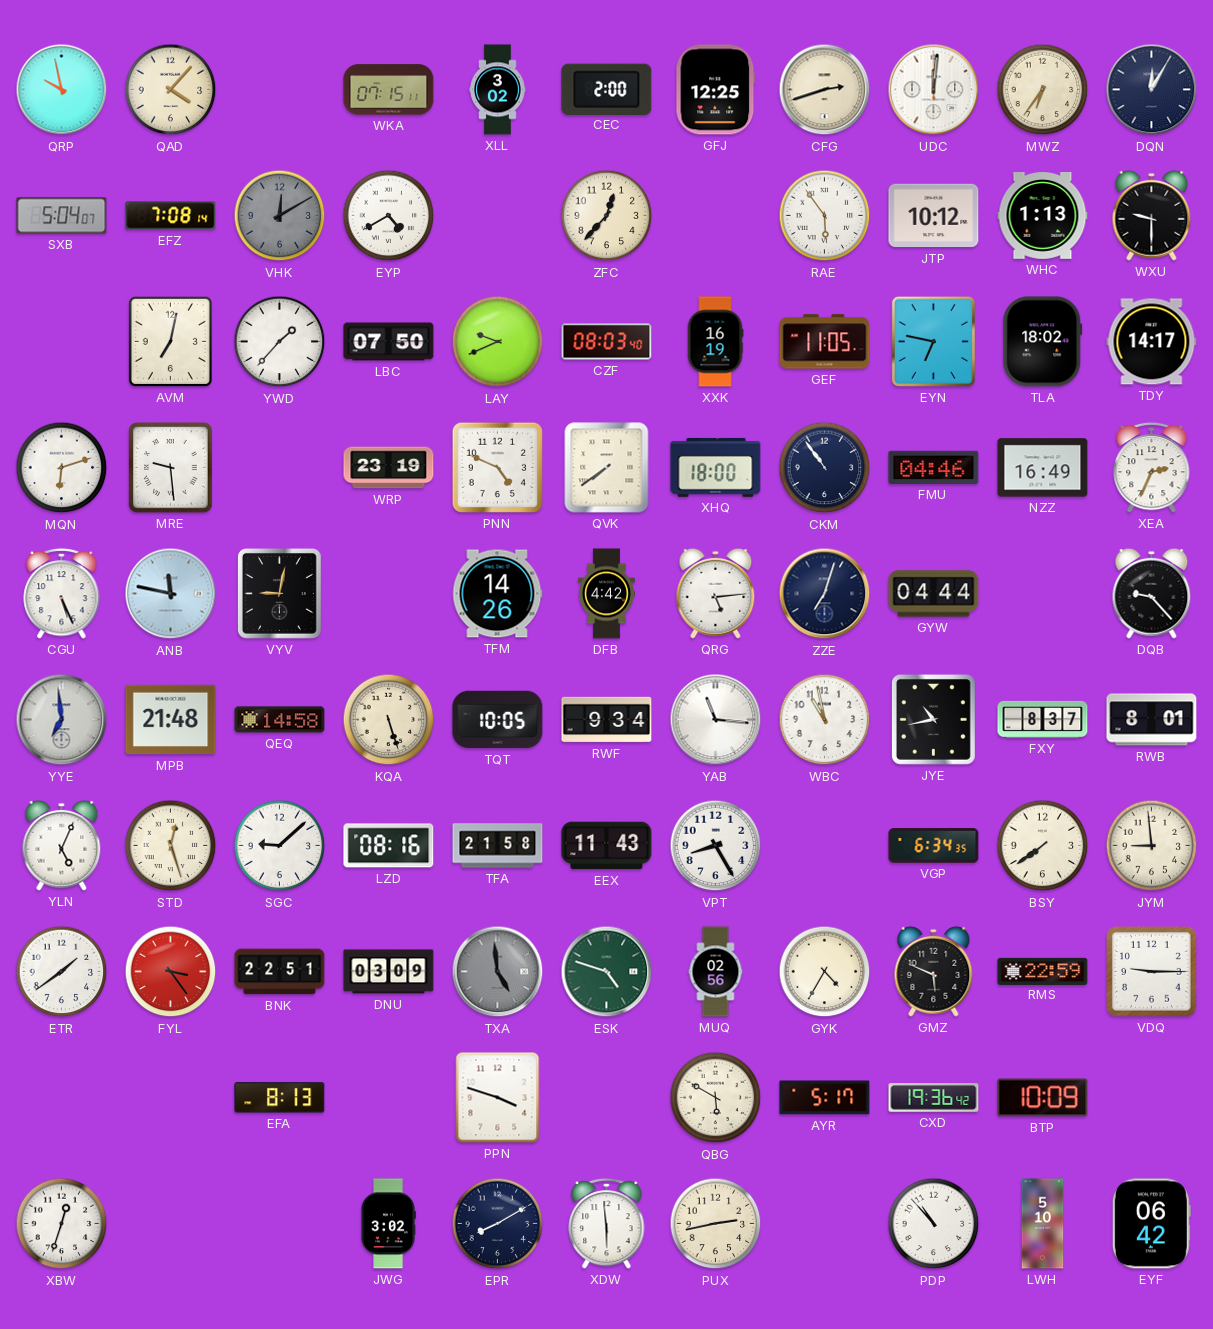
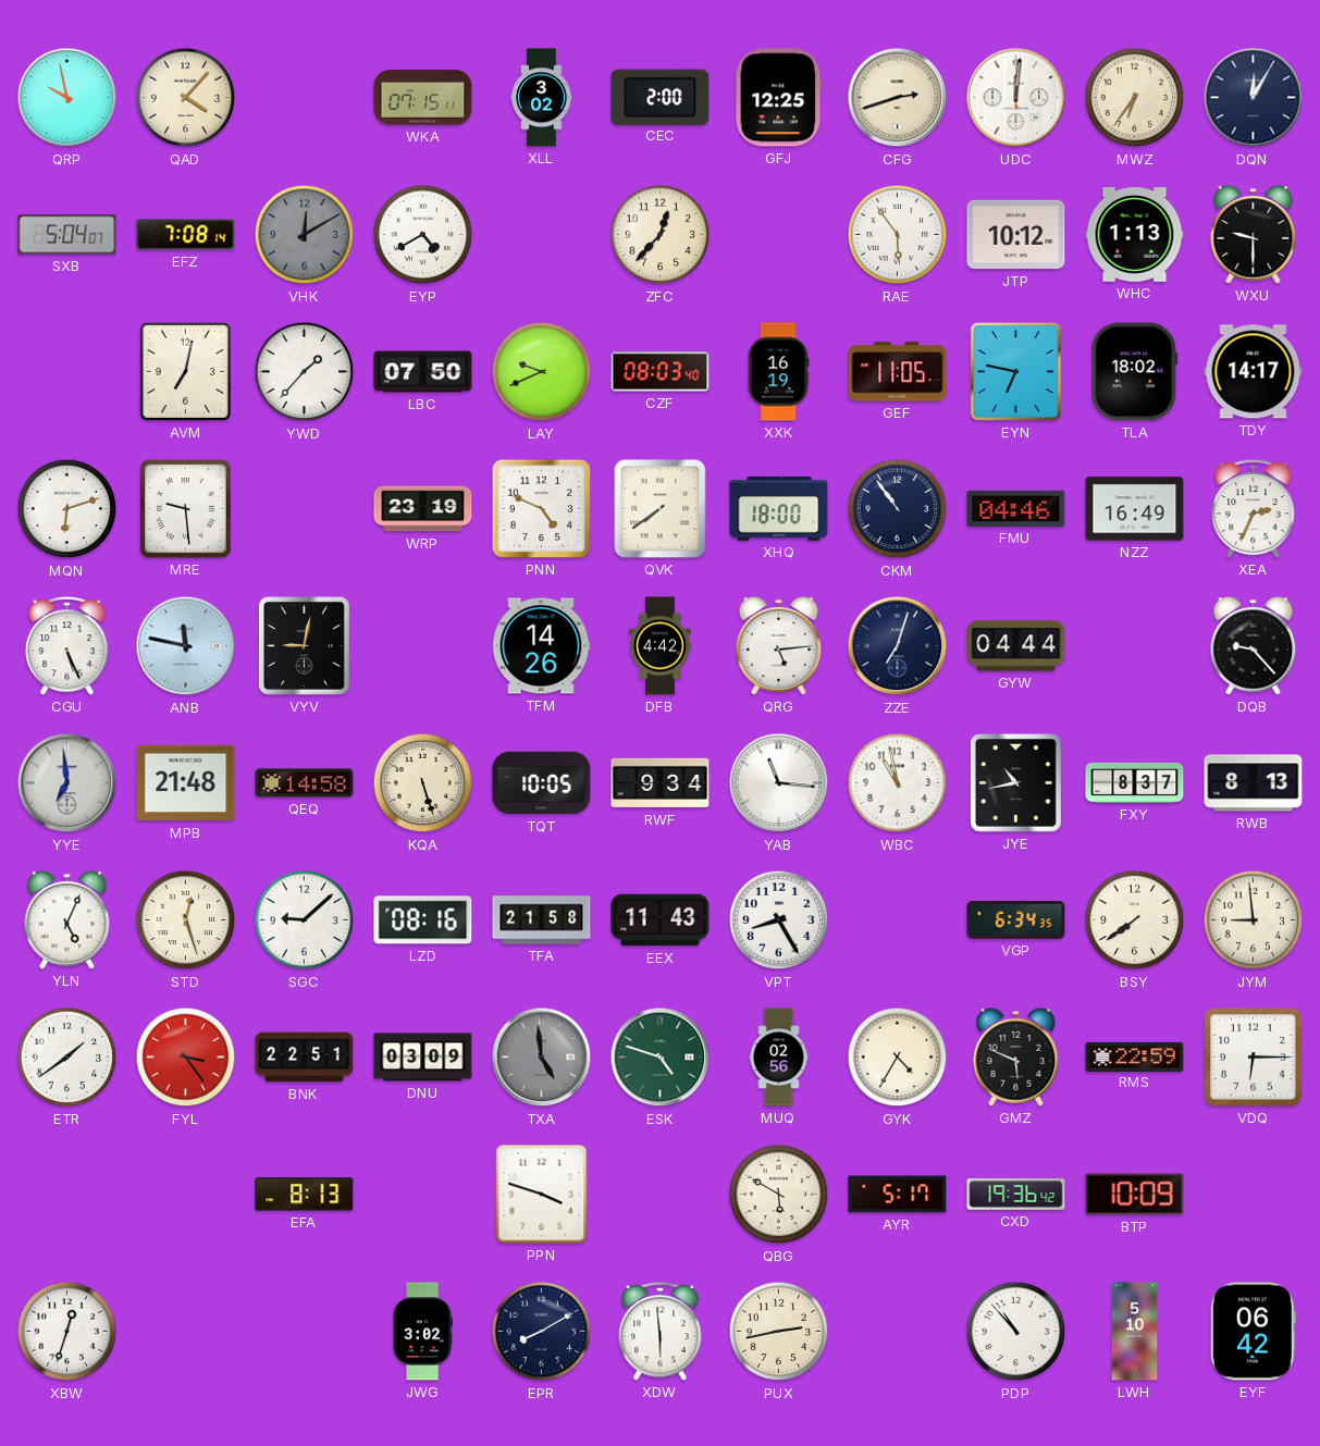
RWB: 8:01 -> 8:13
VDQ: 9:15 -> 6:15
